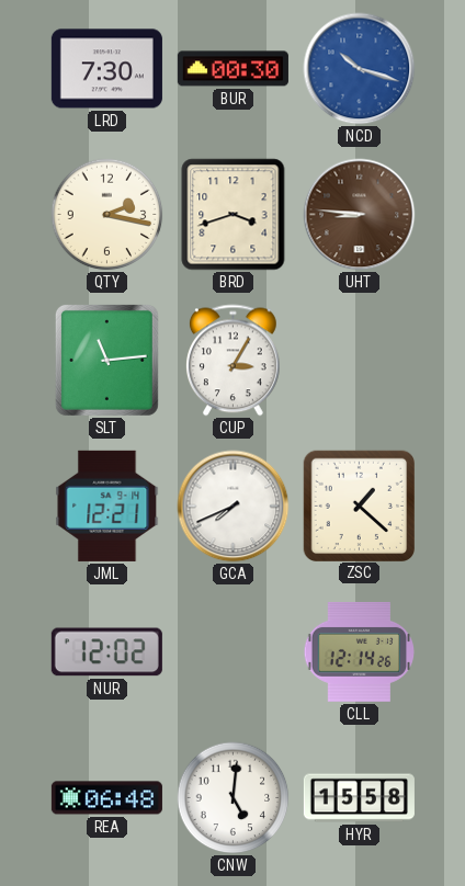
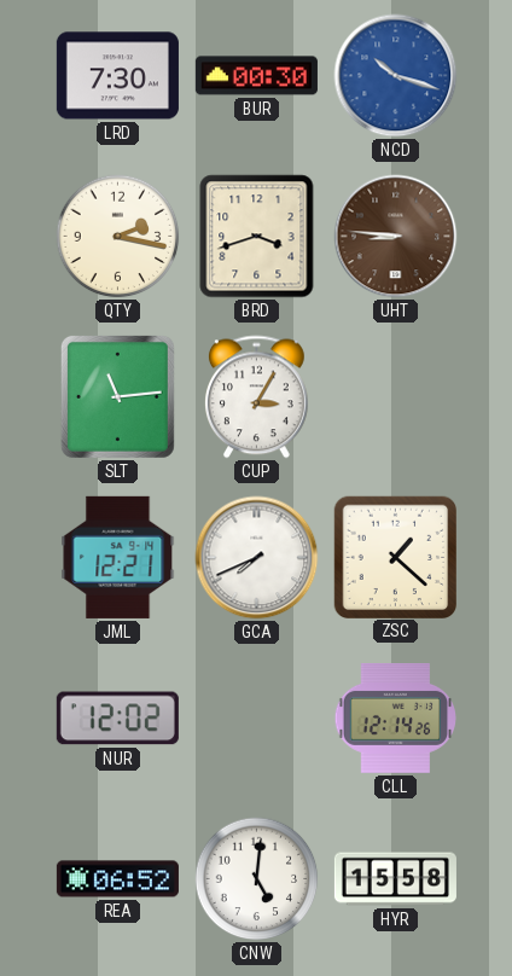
REA: 06:48 -> 06:52
